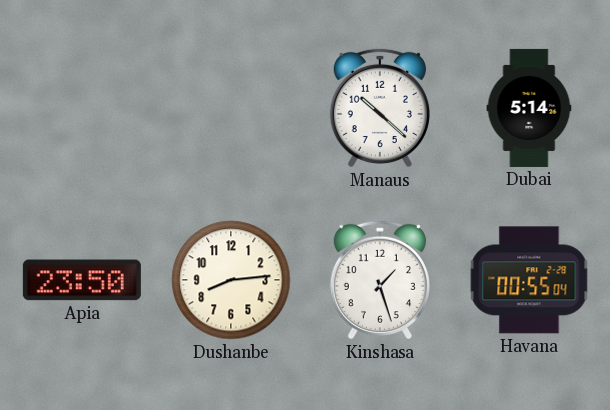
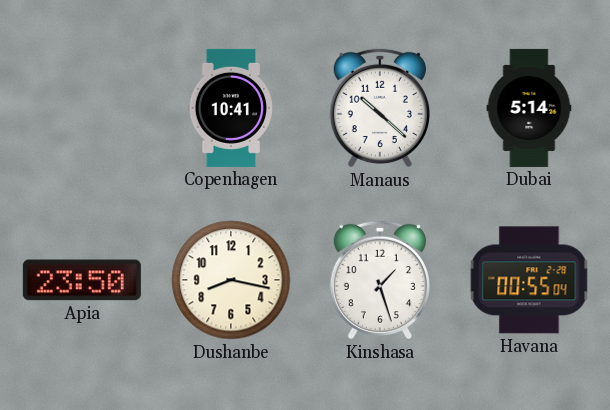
Copenhagen: none -> 10:41
Dushanbe: 8:14 -> 8:17
